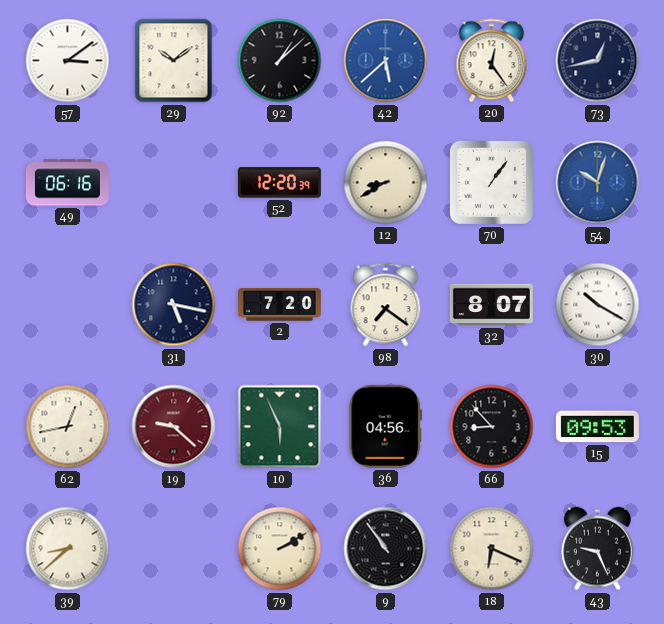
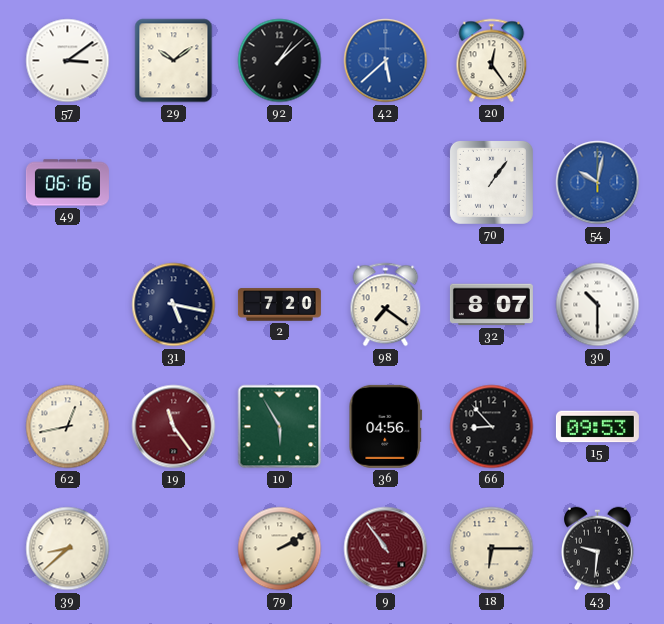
73: 12:43 -> none
52: 12:20 -> none
12: 8:40 -> none
54: 10:03 -> 10:02
30: 10:20 -> 10:30
19: 9:22 -> 11:24
10: 5:56 -> 5:55
9 dial: black -> burgundy
18: 6:19 -> 6:15
43: 9:26 -> 9:31
